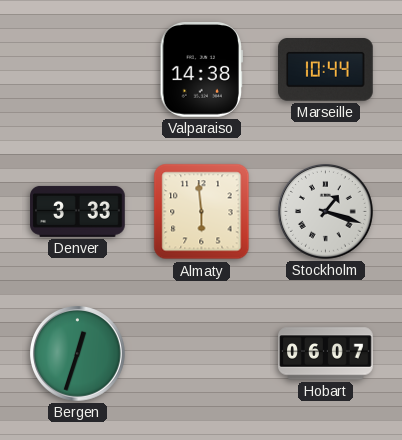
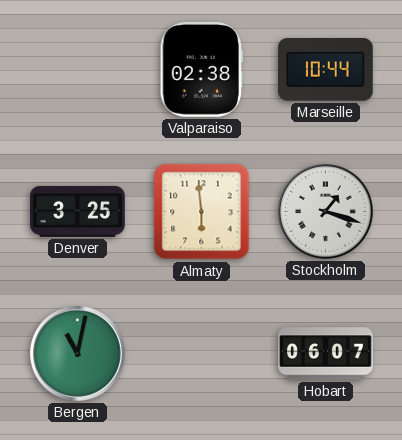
Valparaiso: 14:38 -> 02:38
Denver: 3:33 -> 3:25
Bergen: 12:33 -> 11:02
